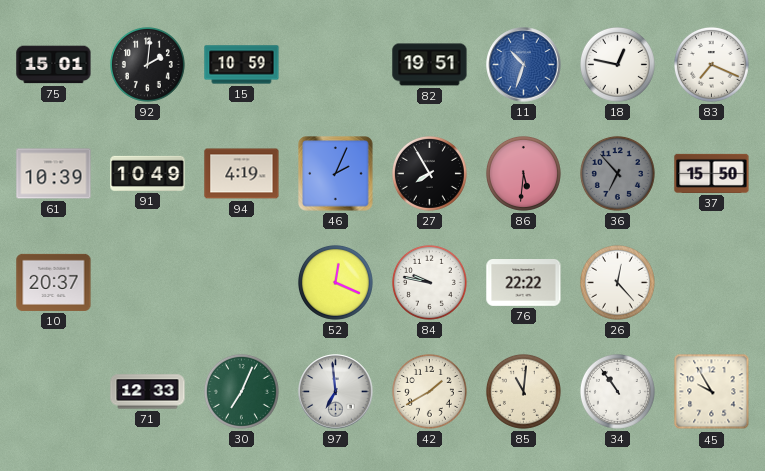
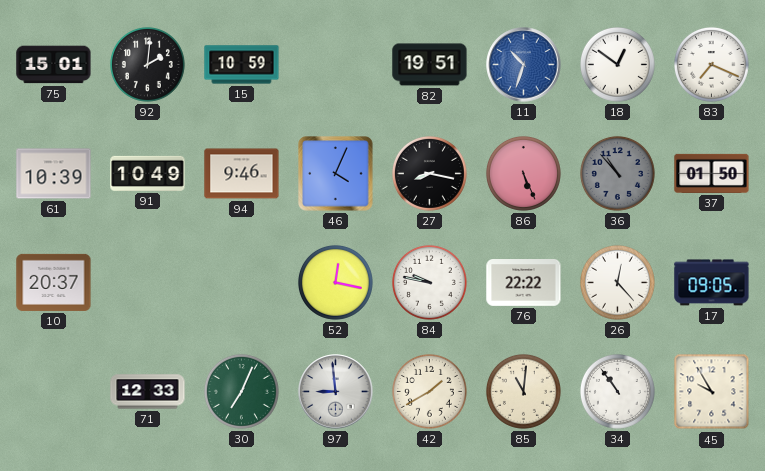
18: 12:47 -> 12:51
94: 4:19 -> 9:46
46: 2:04 -> 4:04
27: 7:55 -> 8:17
86: 5:31 -> 5:26
36: 6:53 -> 10:53
37: 15:50 -> 01:50
52: 12:19 -> 12:17
17: none -> 09:05
97: 6:59 -> 8:59
